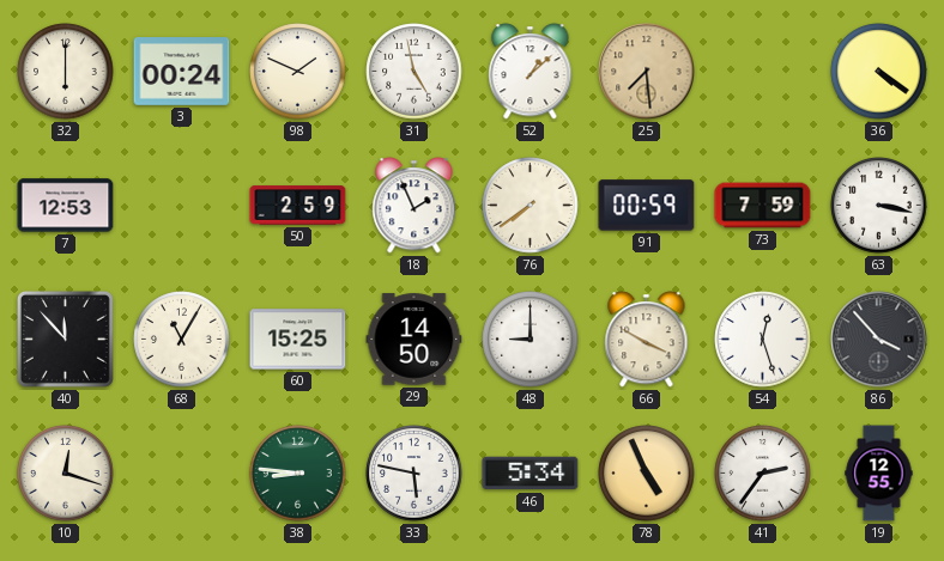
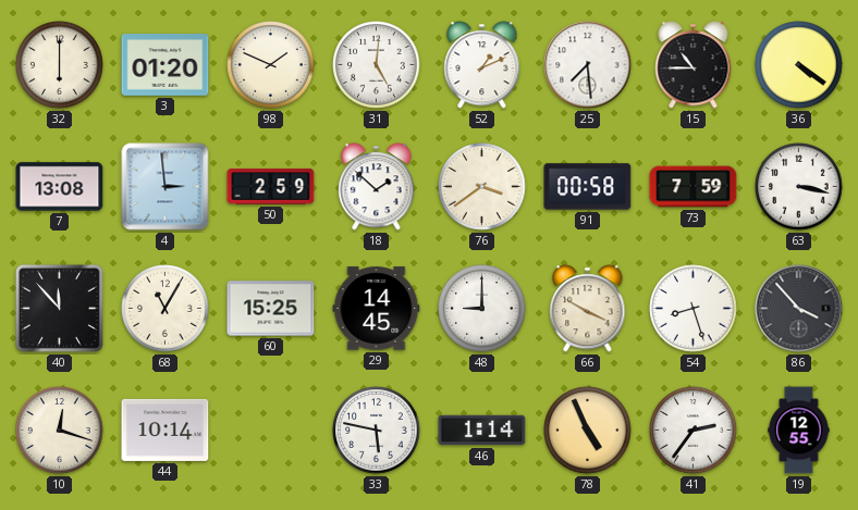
3: 00:24 -> 01:20
31: 4:58 -> 5:01
52: 1:08 -> 1:11
25 dial: champagne -> white
15: none -> 10:45
7: 12:53 -> 13:08
4: none -> 2:59
18: 1:56 -> 1:52
76: 7:39 -> 3:39
91: 00:59 -> 00:58
29: 14:50 -> 14:45
54: 12:27 -> 8:27
44: none -> 10:14
38: 8:46 -> none
46: 5:34 -> 1:14
